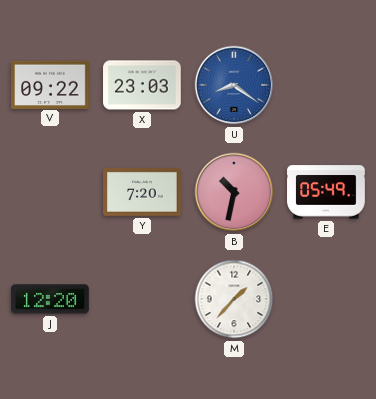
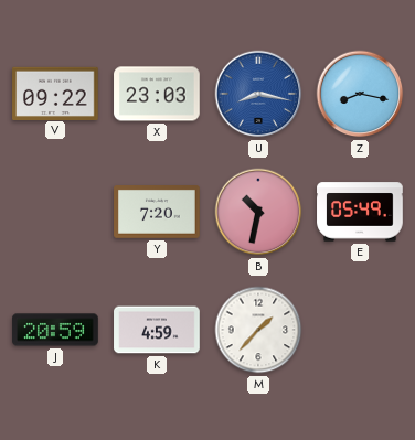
U: 8:21 -> 8:17
Z: none -> 8:17
J: 12:20 -> 20:59
K: none -> 4:59
